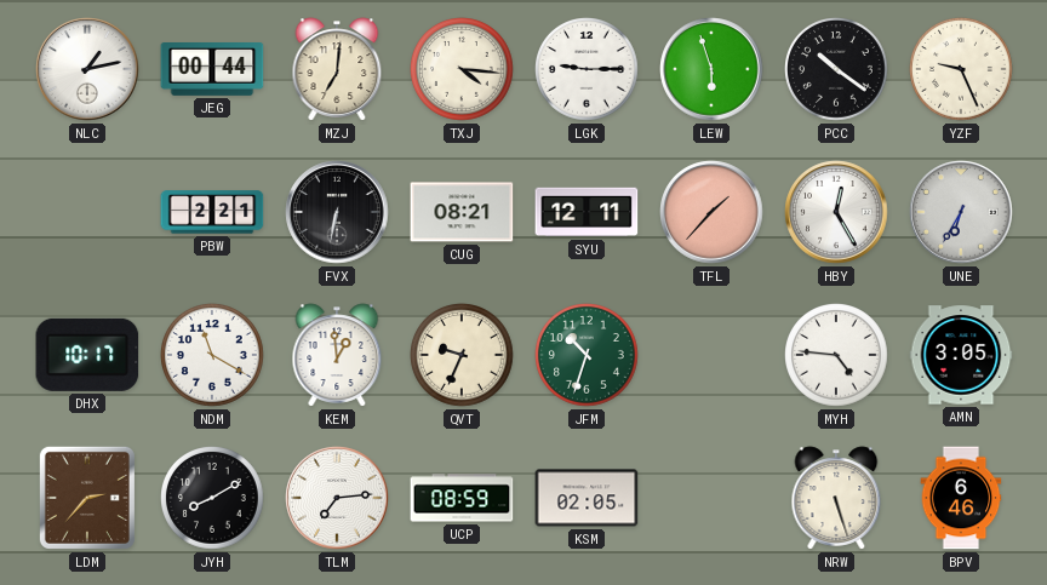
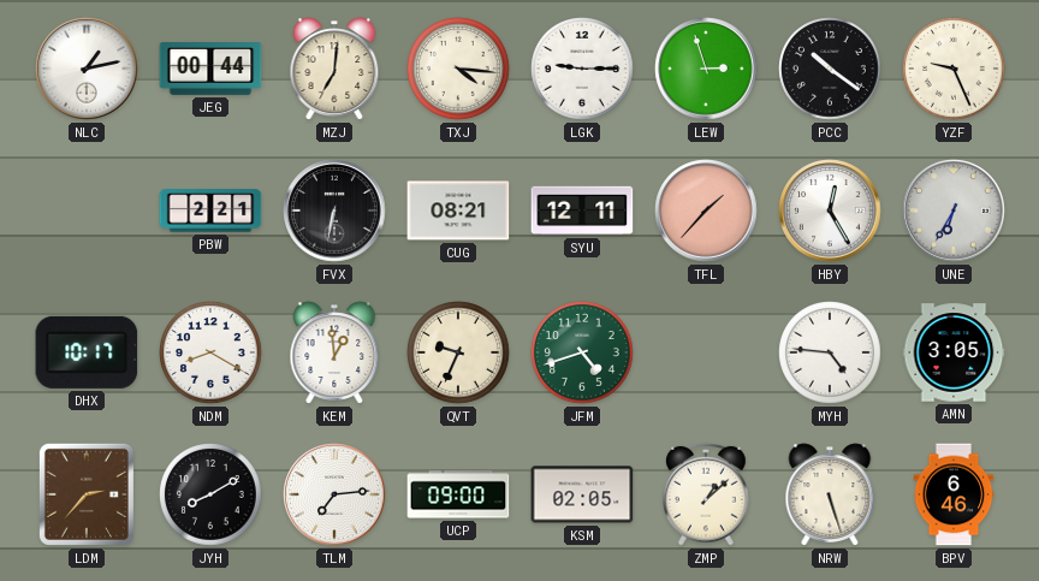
LEW: 5:57 -> 2:57
NDM: 11:20 -> 8:20
JFM: 10:33 -> 4:42
UCP: 08:59 -> 09:00
ZMP: none -> 1:08
